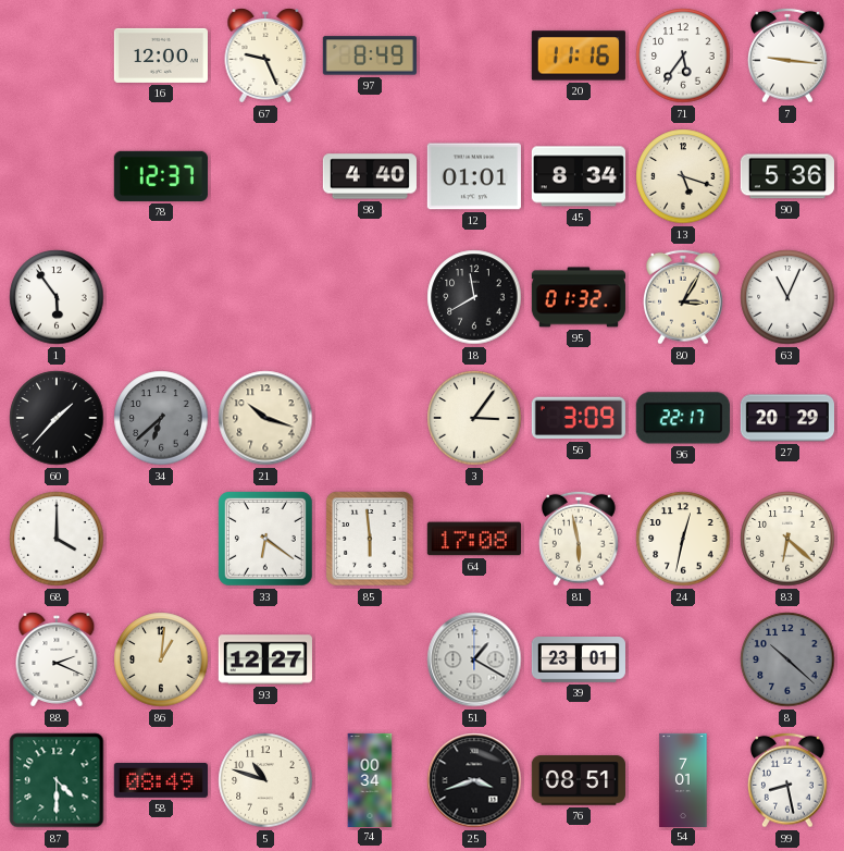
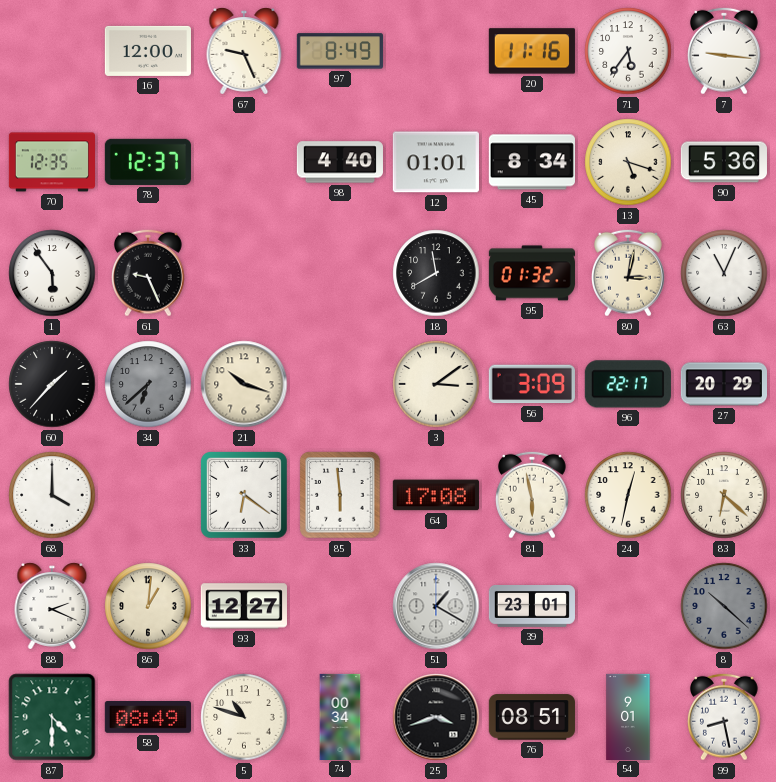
70: none -> 12:35
61: none -> 9:26
80: 3:05 -> 3:02
3: 3:06 -> 3:09
54: 7:01 -> 9:01
